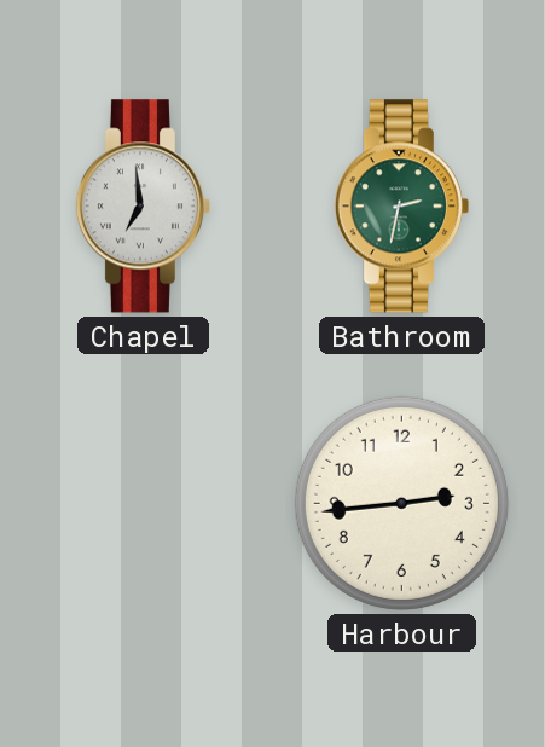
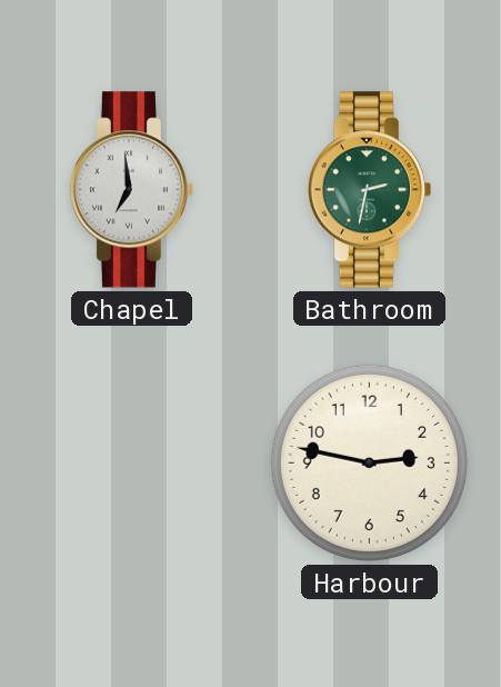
Harbour: 2:44 -> 2:47
